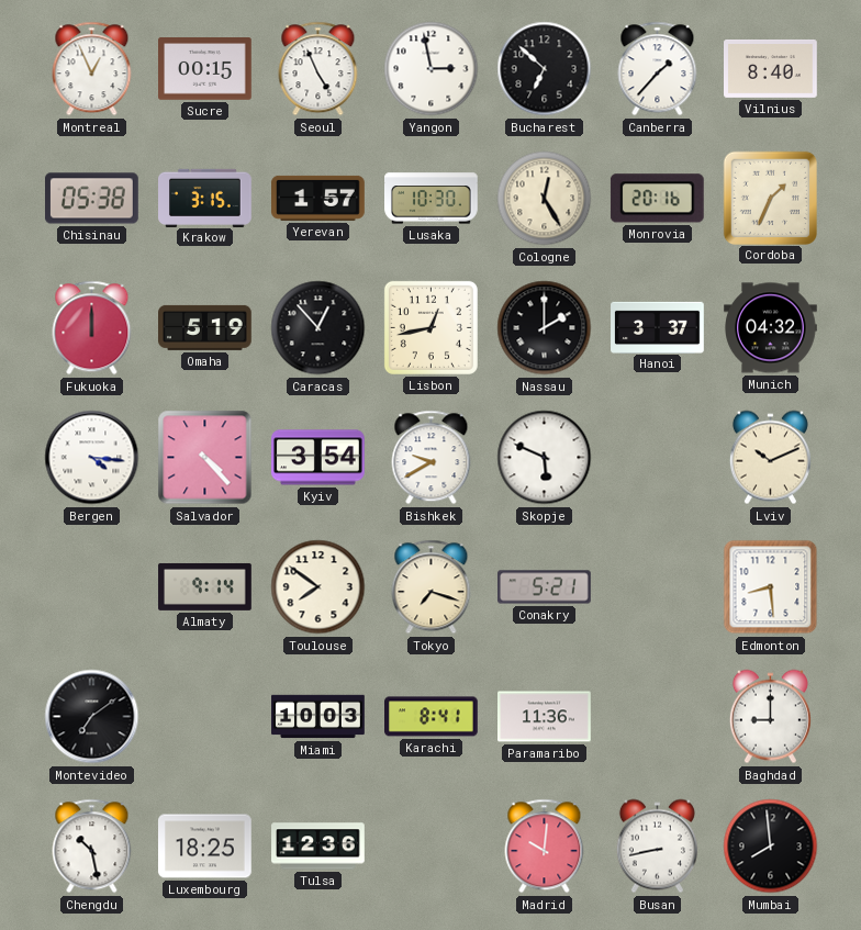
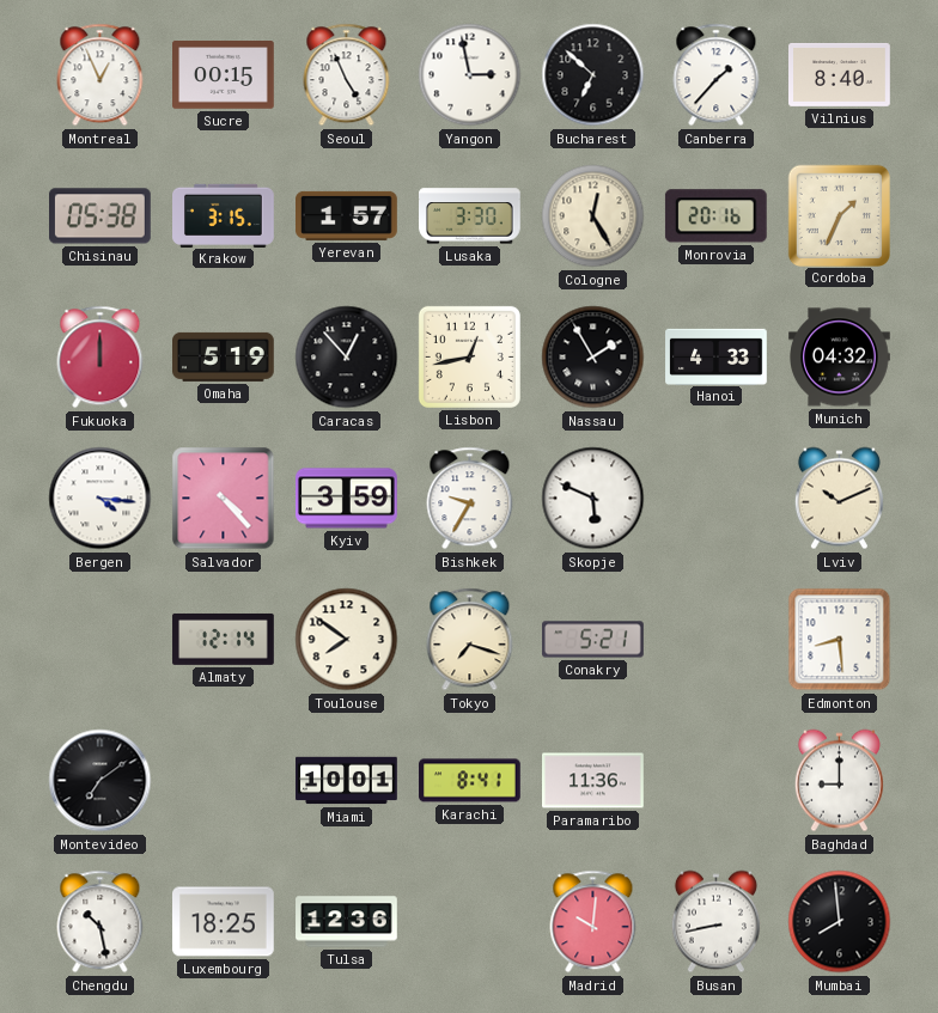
Lusaka: 10:30 -> 3:30
Nassau: 2:00 -> 1:55
Hanoi: 3:37 -> 4:33
Kyiv: 3:54 -> 3:59
Bishkek: 9:40 -> 9:35
Almaty: 9:14 -> 12:14
Miami: 10:03 -> 10:01
